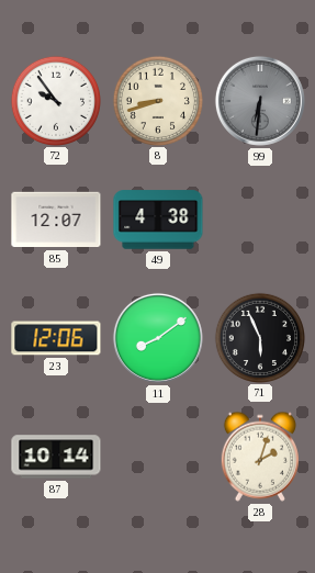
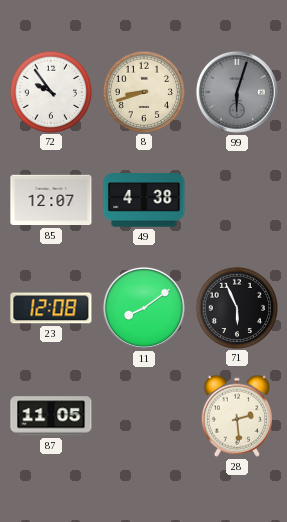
99: 6:31 -> 6:03
23: 12:06 -> 12:08
87: 10:14 -> 11:05
28: 2:03 -> 2:29
